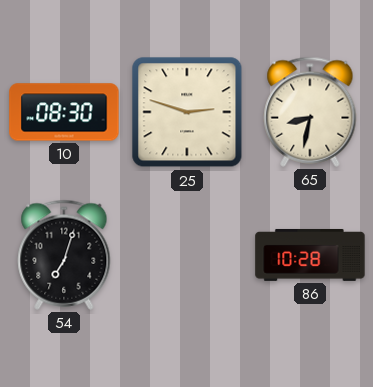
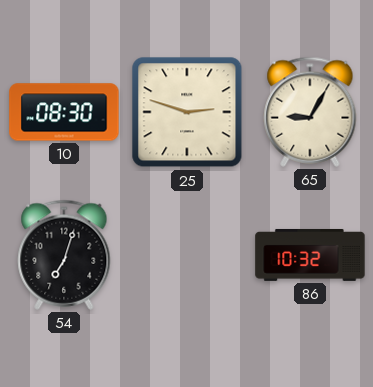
65: 8:32 -> 9:05
86: 10:28 -> 10:32
